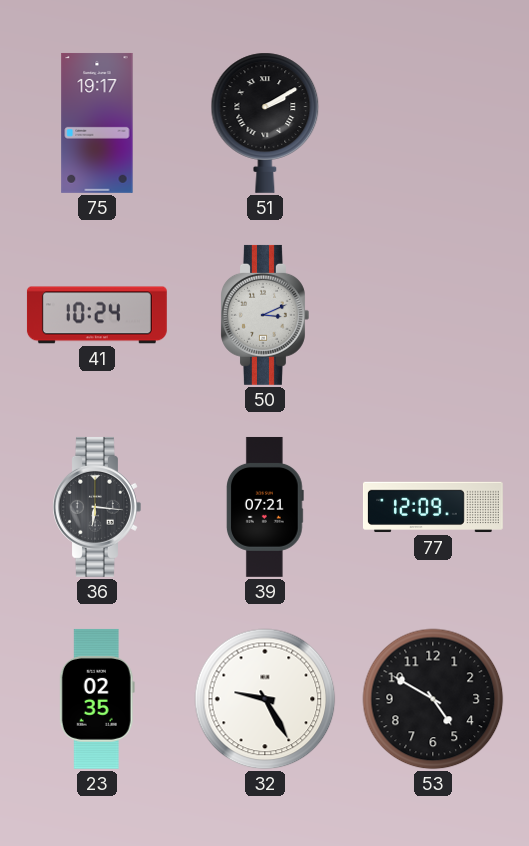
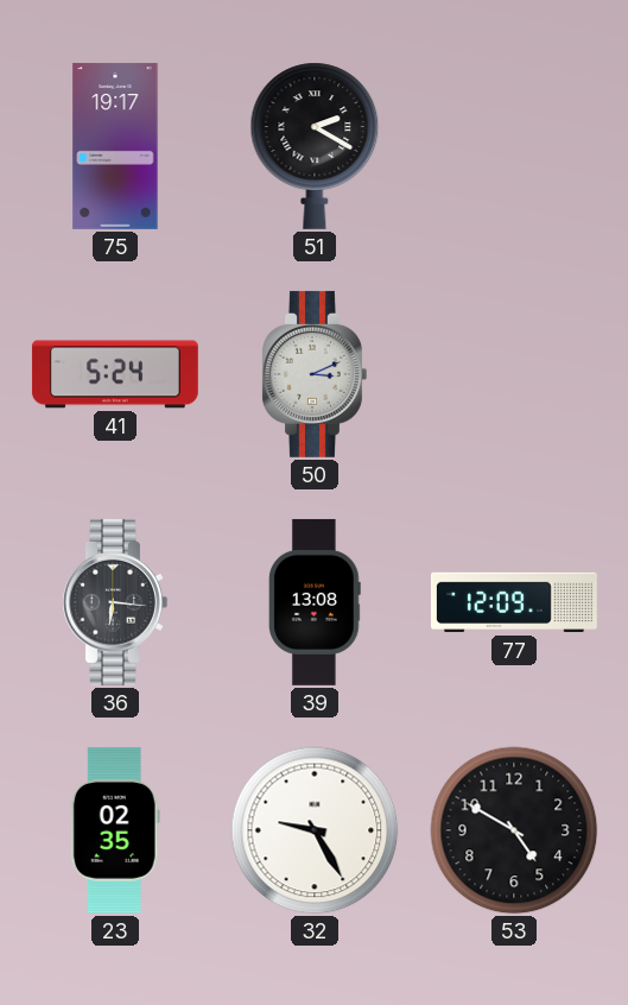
51: 2:10 -> 2:20
41: 10:24 -> 5:24
39: 07:21 -> 13:08
